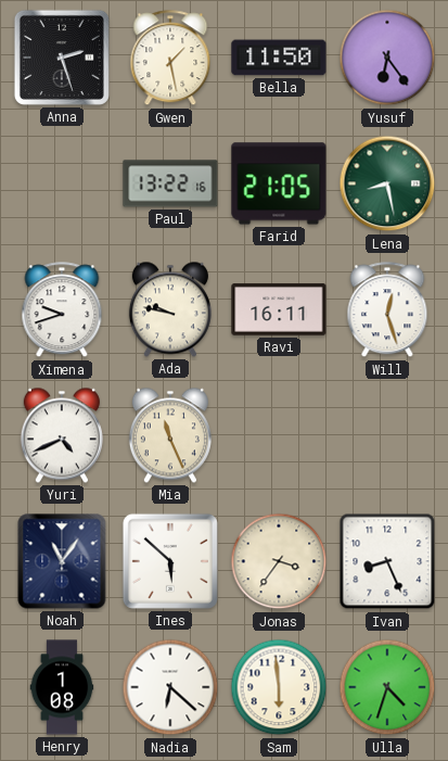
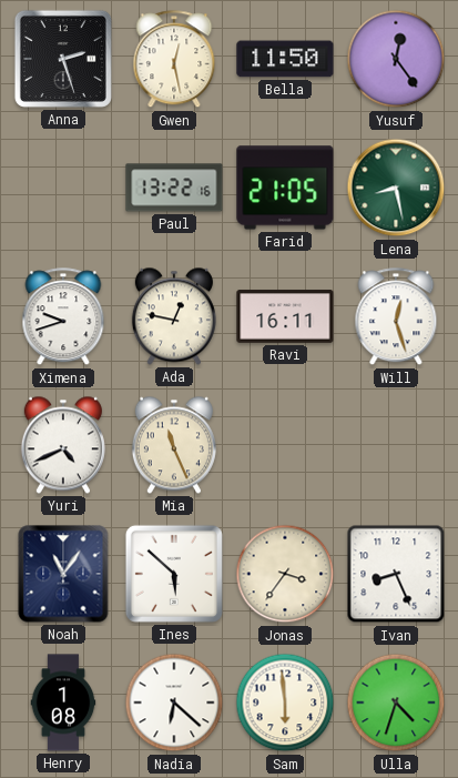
Gwen: 1:28 -> 12:28
Yusuf: 6:24 -> 12:24
Ada: 9:47 -> 12:47
